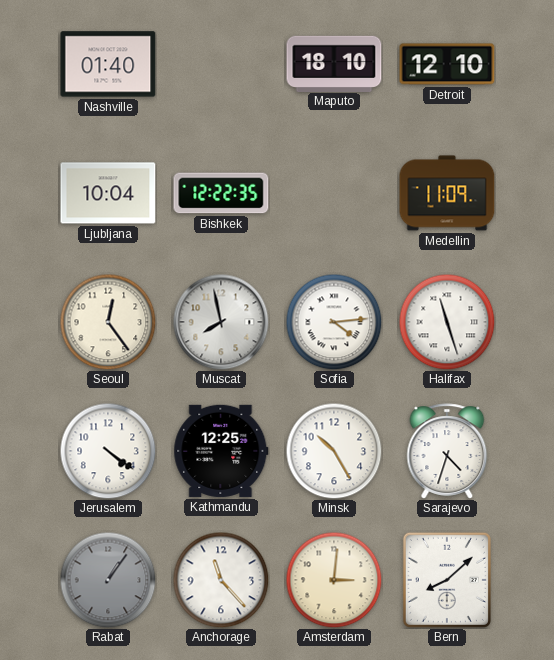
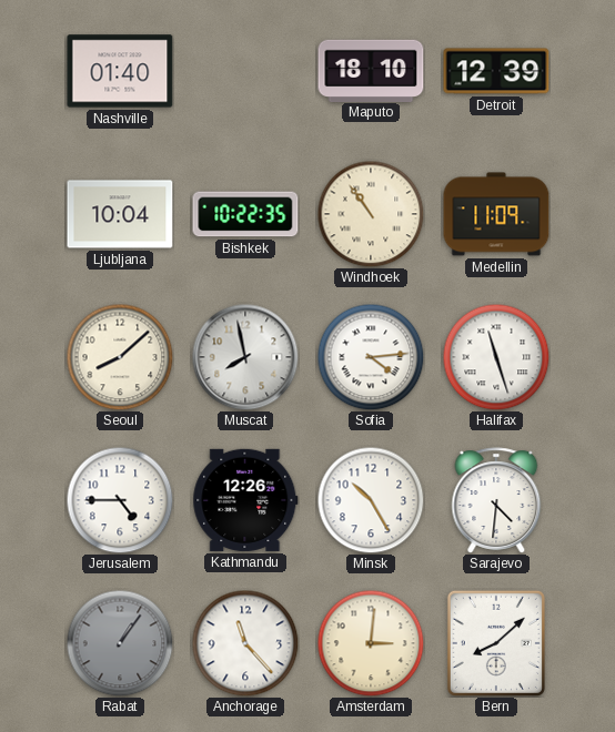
Detroit: 12:10 -> 12:39
Bishkek: 12:22 -> 10:22
Windhoek: none -> 10:54
Seoul: 12:24 -> 8:08
Jerusalem: 4:21 -> 4:45
Kathmandu: 12:25 -> 12:26
Sarajevo: 4:33 -> 4:31
